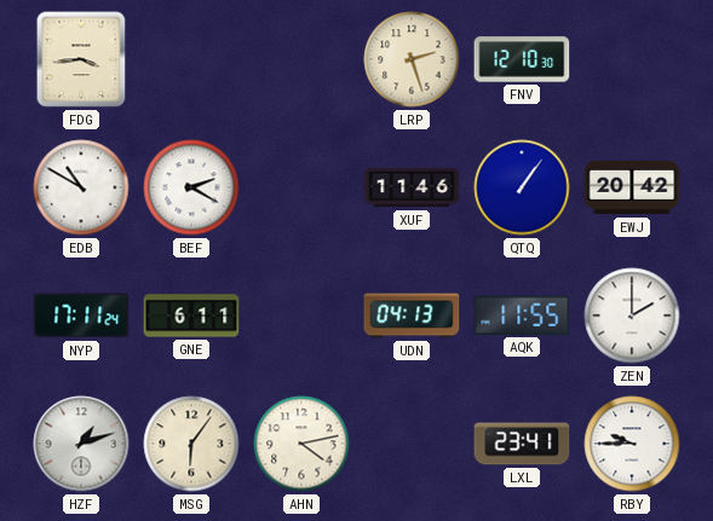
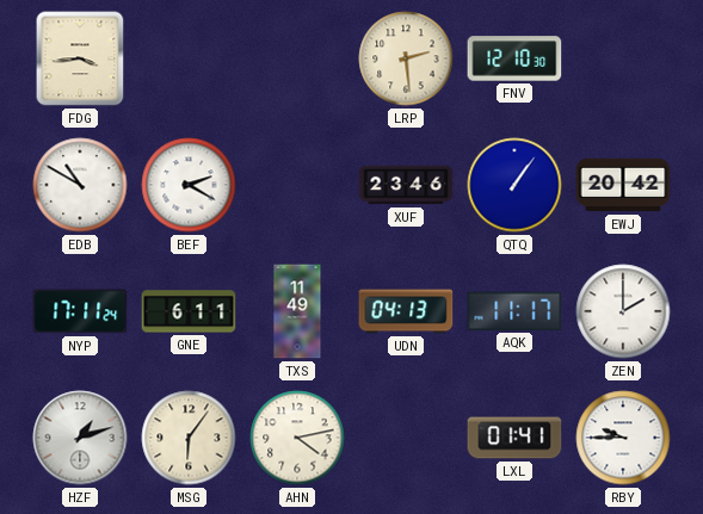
LRP: 2:27 -> 2:29
XUF: 11:46 -> 23:46
TXS: none -> 11:49
AQK: 11:55 -> 11:17
LXL: 23:41 -> 01:41
